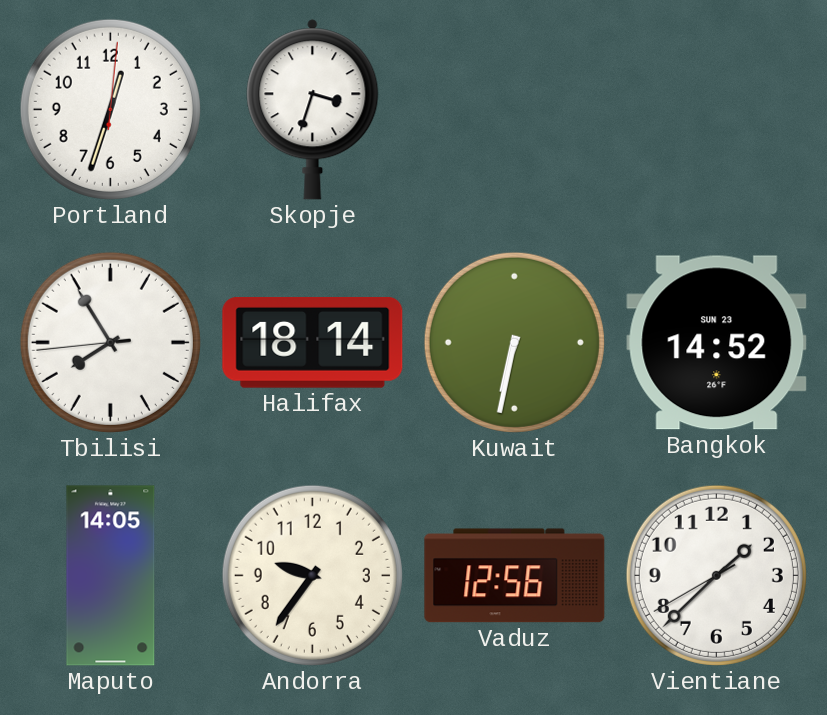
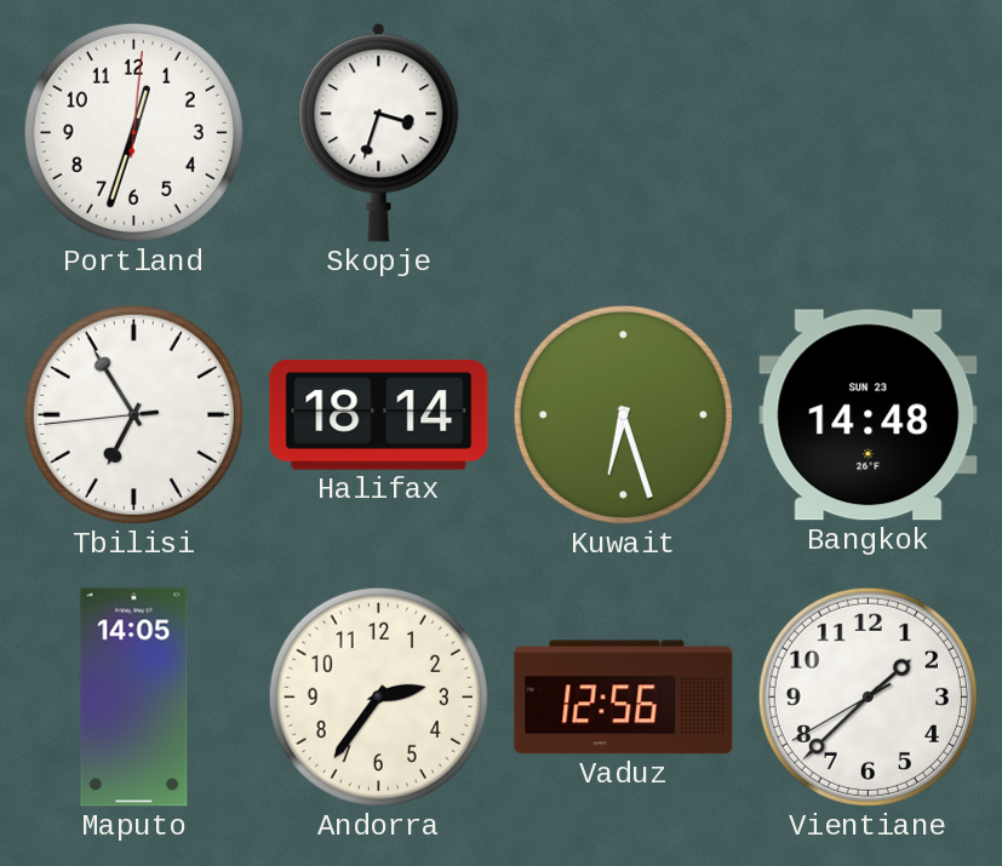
Tbilisi: 7:54 -> 6:54
Kuwait: 6:32 -> 6:27
Bangkok: 14:52 -> 14:48
Andorra: 9:36 -> 2:36
